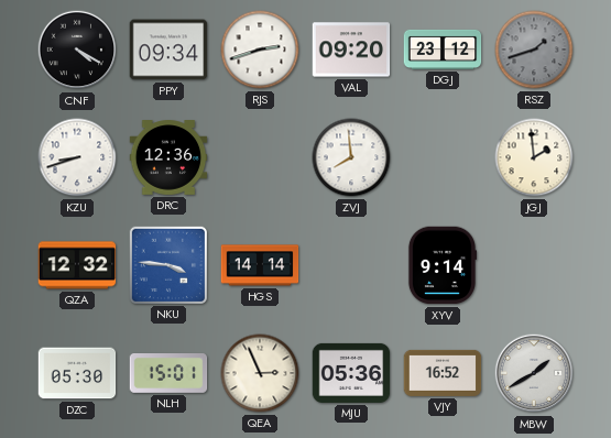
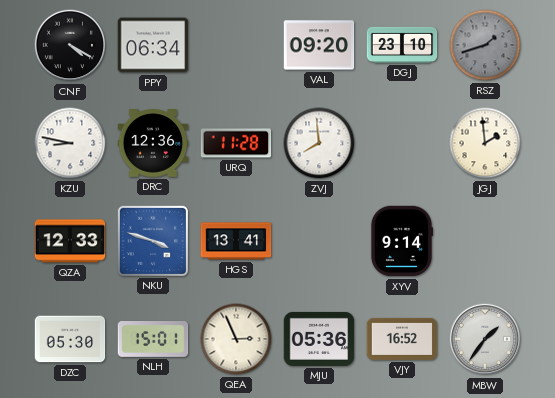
PPY: 09:34 -> 06:34
RJS: 2:42 -> none
DGJ: 23:12 -> 23:10
KZU: 8:42 -> 8:47
URQ: none -> 11:28
QZA: 12:32 -> 12:33
NKU: 3:46 -> 3:48
HGS: 14:14 -> 13:41
MBW: 1:40 -> 1:36
